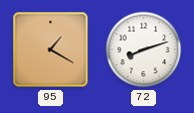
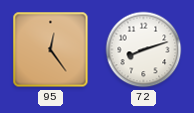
95: 1:20 -> 12:24
